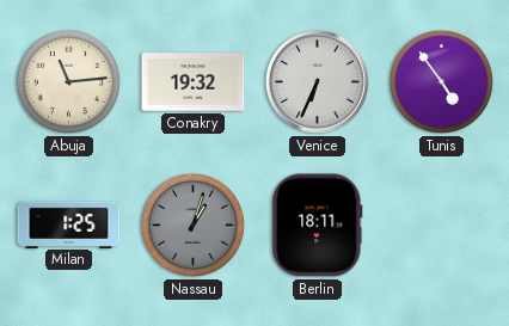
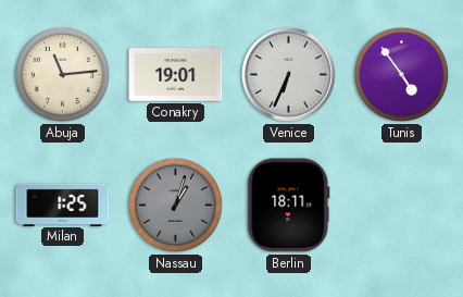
Conakry: 19:32 -> 19:01
